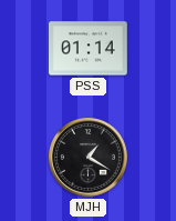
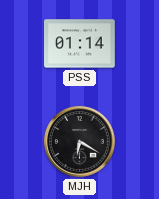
MJH: 1:20 -> 6:20
